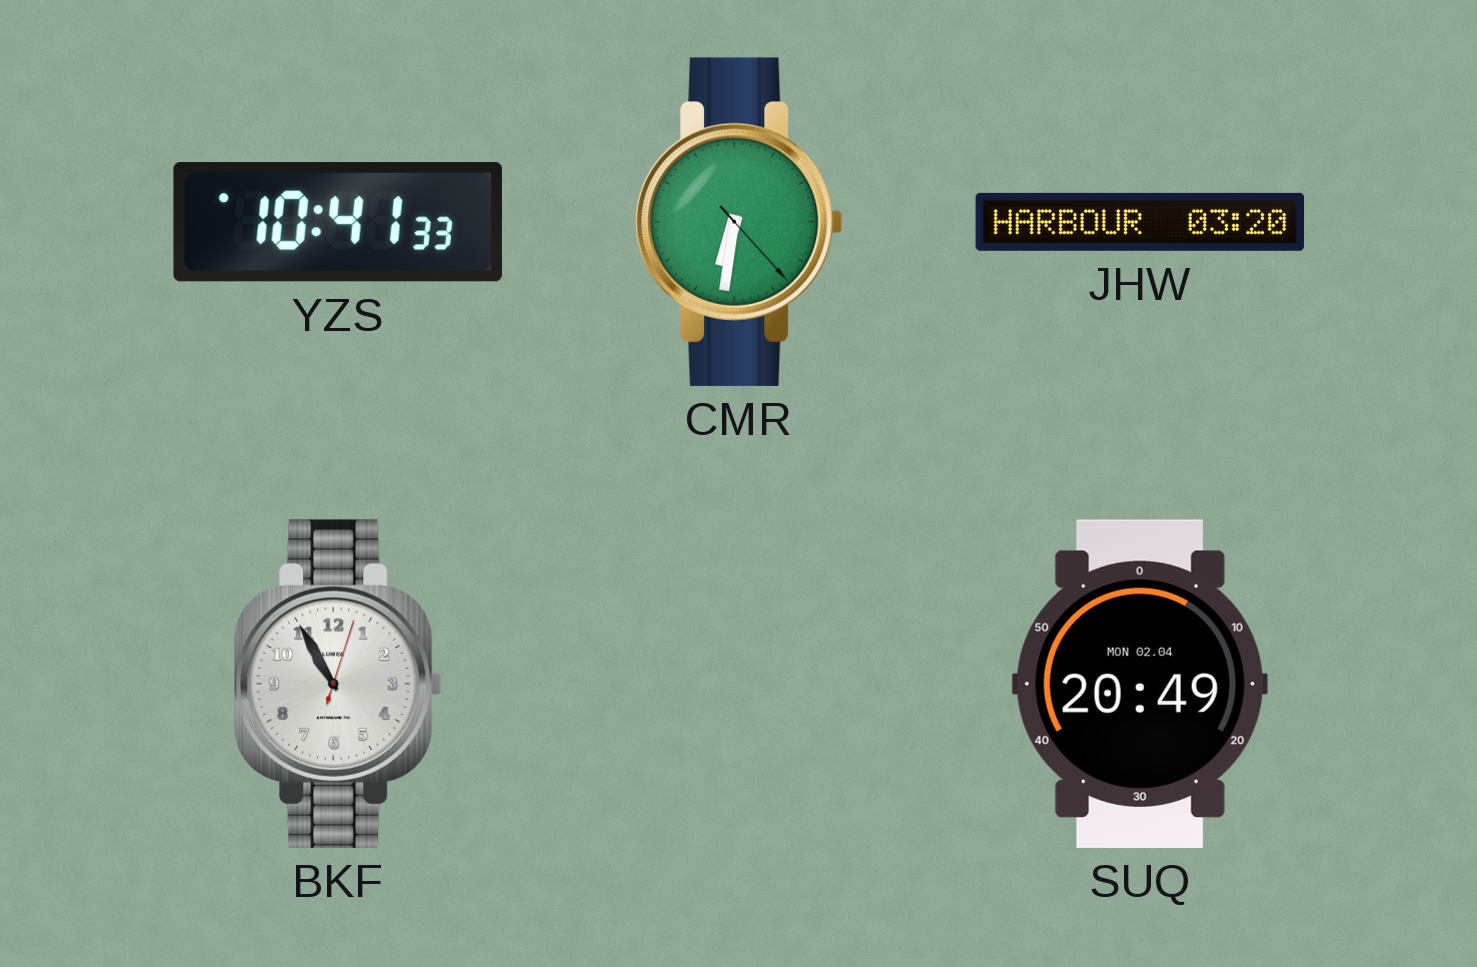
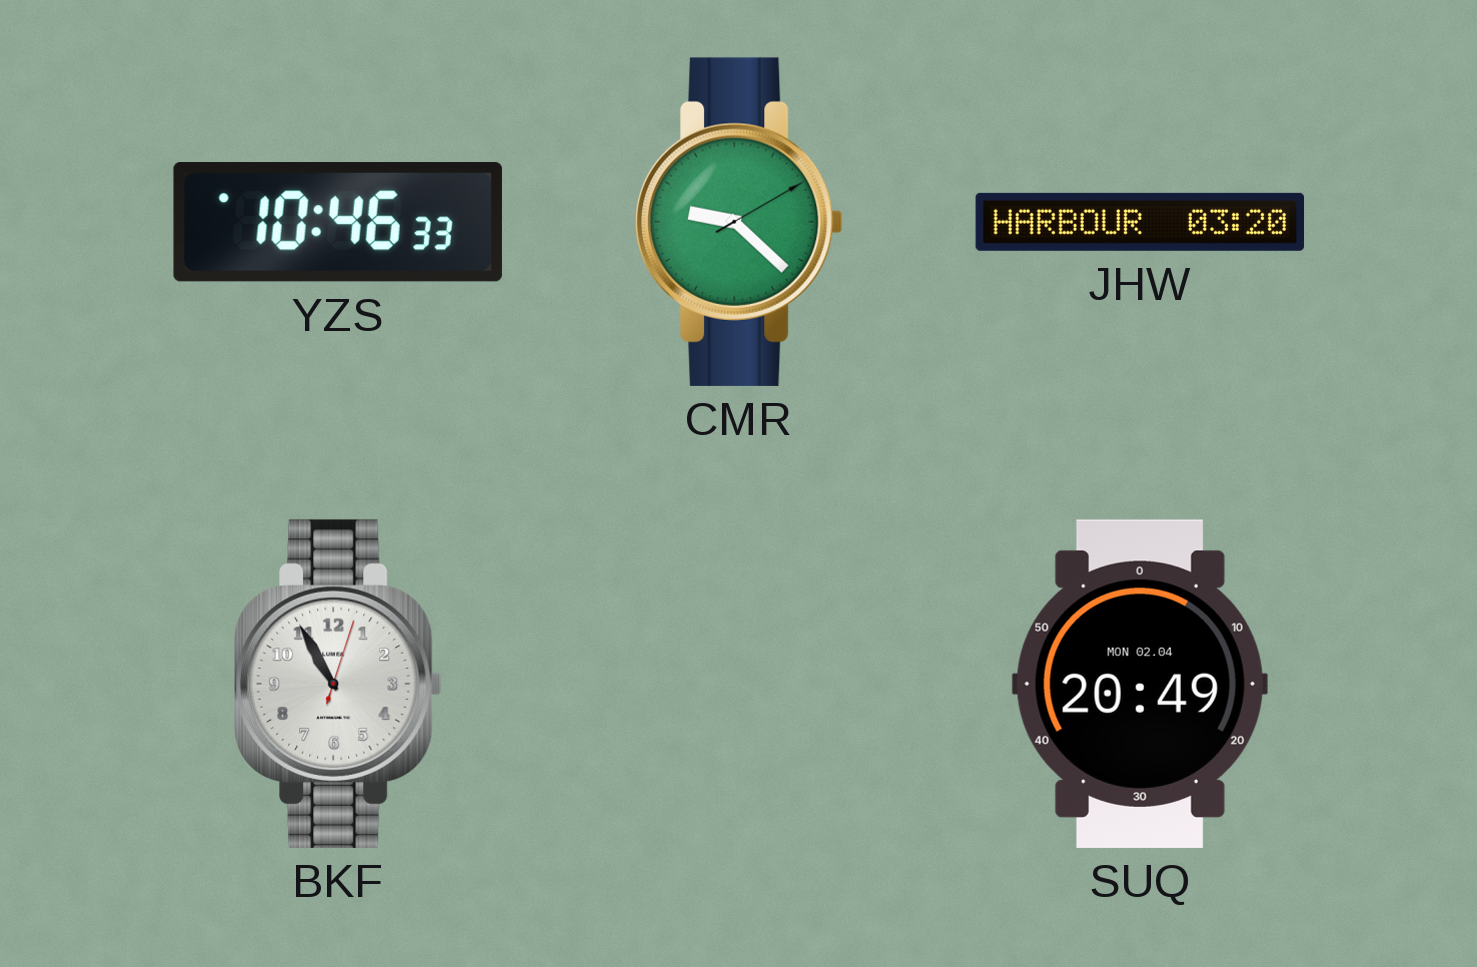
YZS: 10:41 -> 10:46
CMR: 6:31 -> 9:22
